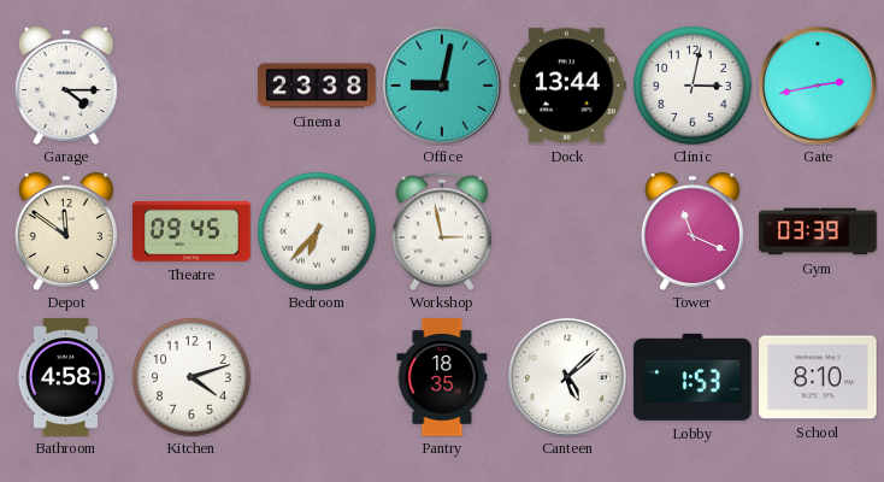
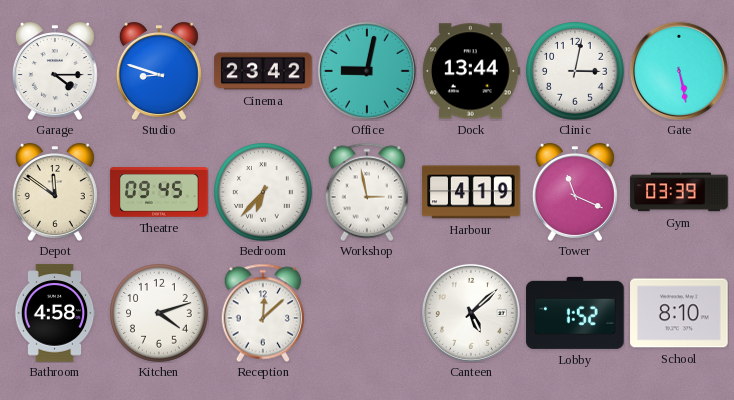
Studio: none -> 8:48
Cinema: 23:38 -> 23:42
Gate: 2:43 -> 5:28
Harbour: none -> 4:19
Reception: none -> 12:08
Pantry: 18:35 -> none
Lobby: 1:53 -> 1:52
